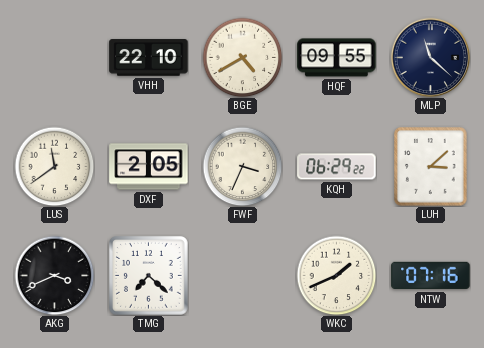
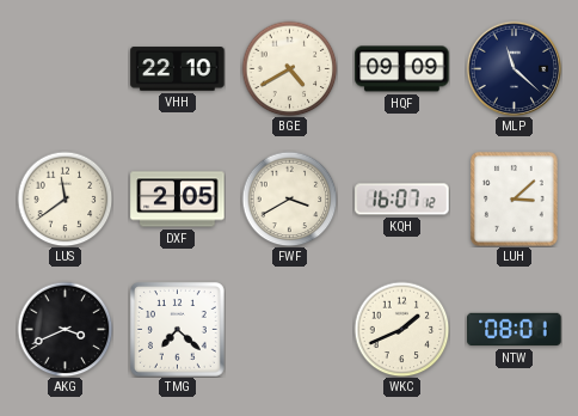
HQF: 09:55 -> 09:09
FWF: 3:34 -> 3:40
KQH: 06:29 -> 16:07
NTW: 07:16 -> 08:01
